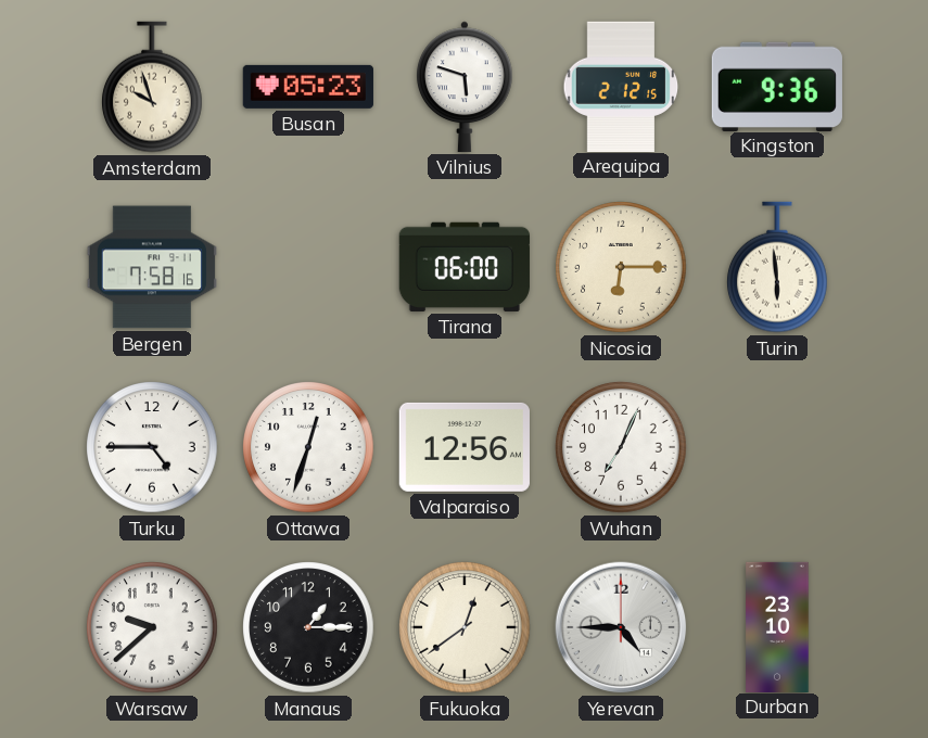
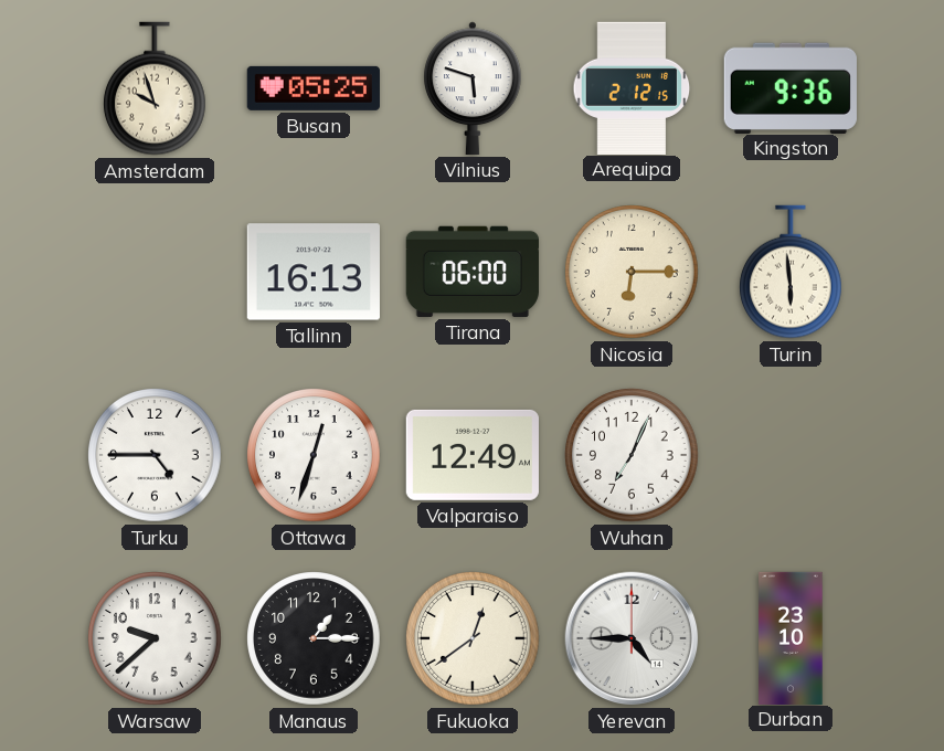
Busan: 05:23 -> 05:25
Bergen: 7:58 -> none
Tallinn: none -> 16:13
Valparaiso: 12:56 -> 12:49
